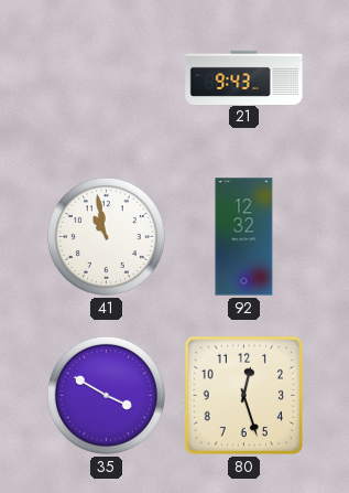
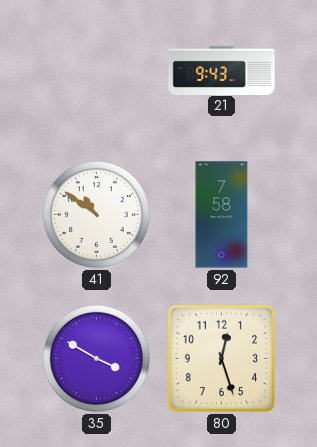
41: 10:58 -> 10:51
92: 12:32 -> 7:58
